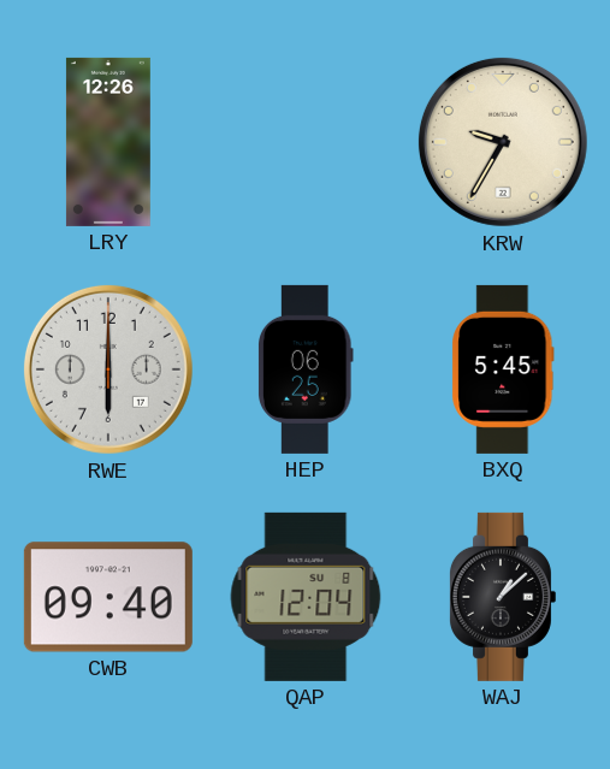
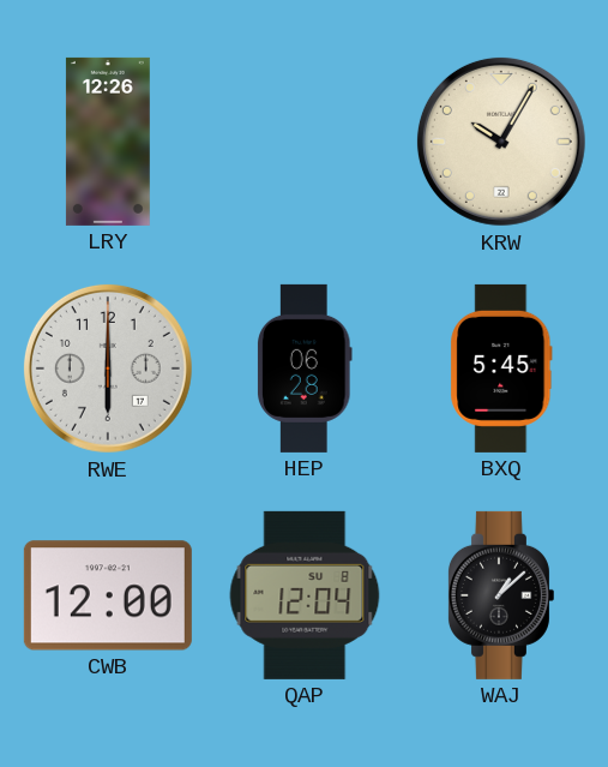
KRW: 9:35 -> 10:05
HEP: 06:25 -> 06:28
CWB: 09:40 -> 12:00
